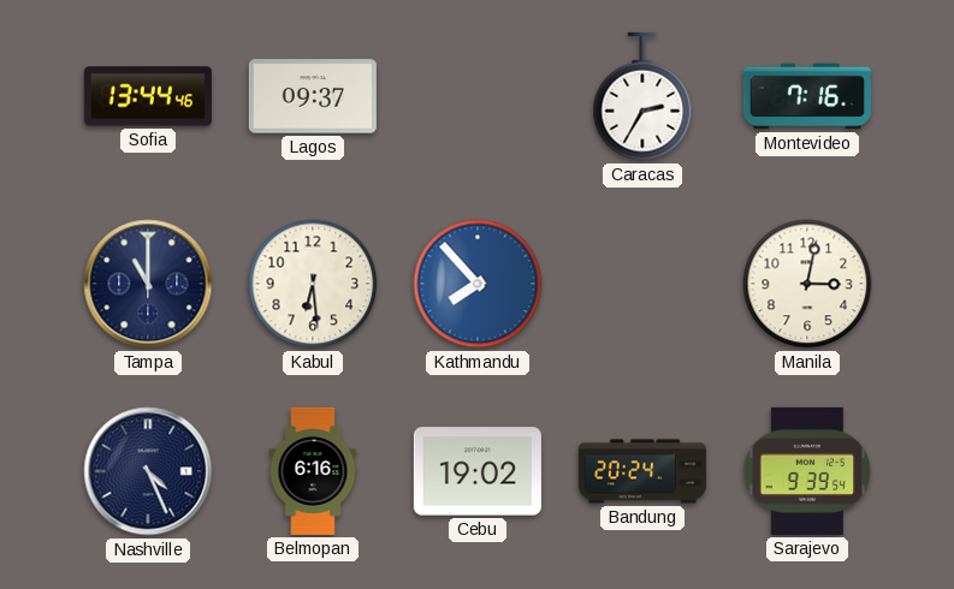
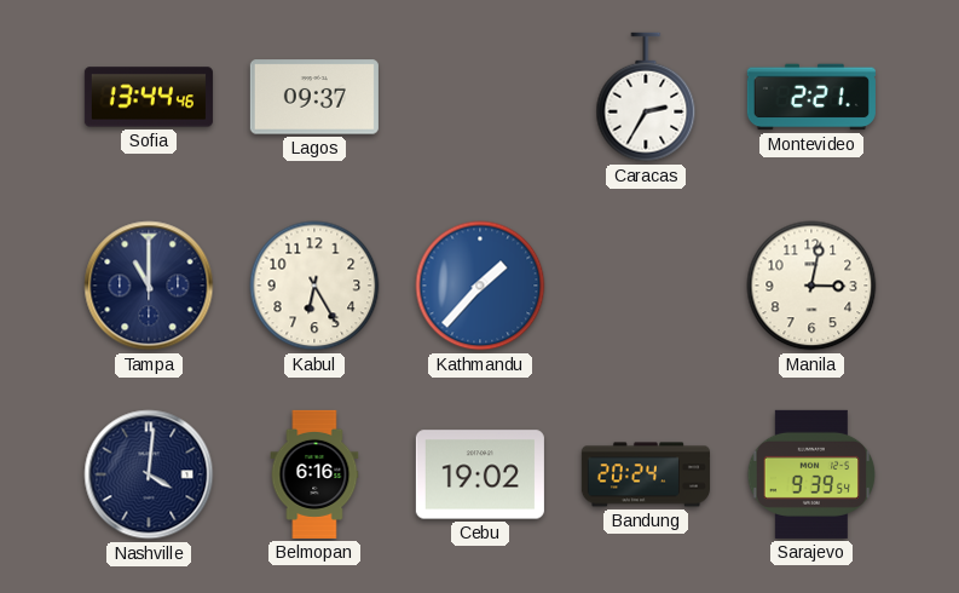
Montevideo: 7:16 -> 2:21
Kabul: 6:29 -> 6:25
Kathmandu: 7:53 -> 1:37
Nashville: 4:26 -> 4:01
